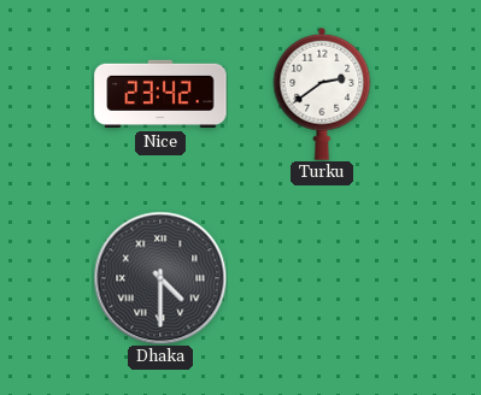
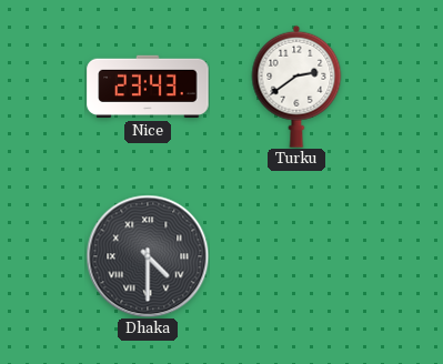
Nice: 23:42 -> 23:43
